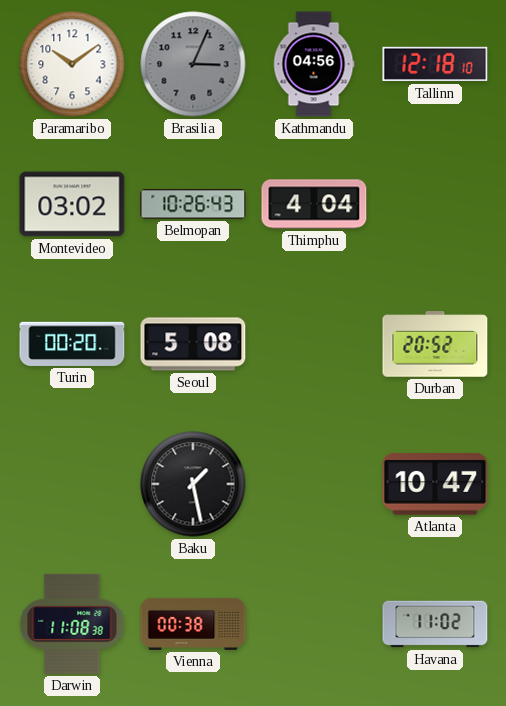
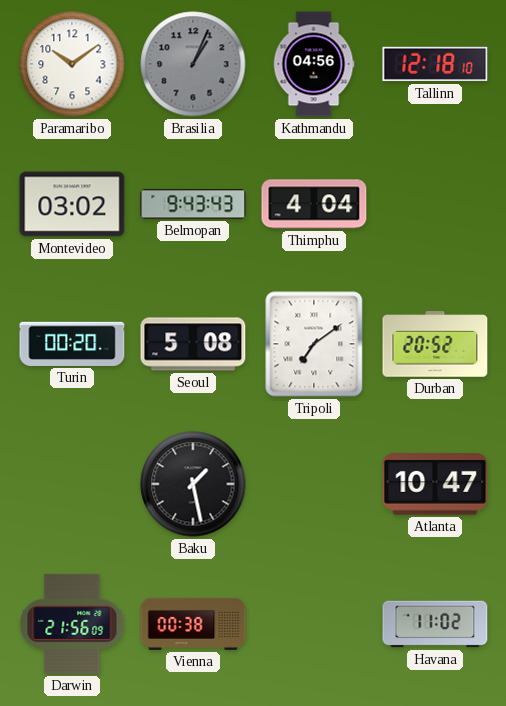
Brasilia: 3:04 -> 1:04
Belmopan: 10:26 -> 9:43
Tripoli: none -> 7:09
Darwin: 11:08 -> 21:56
